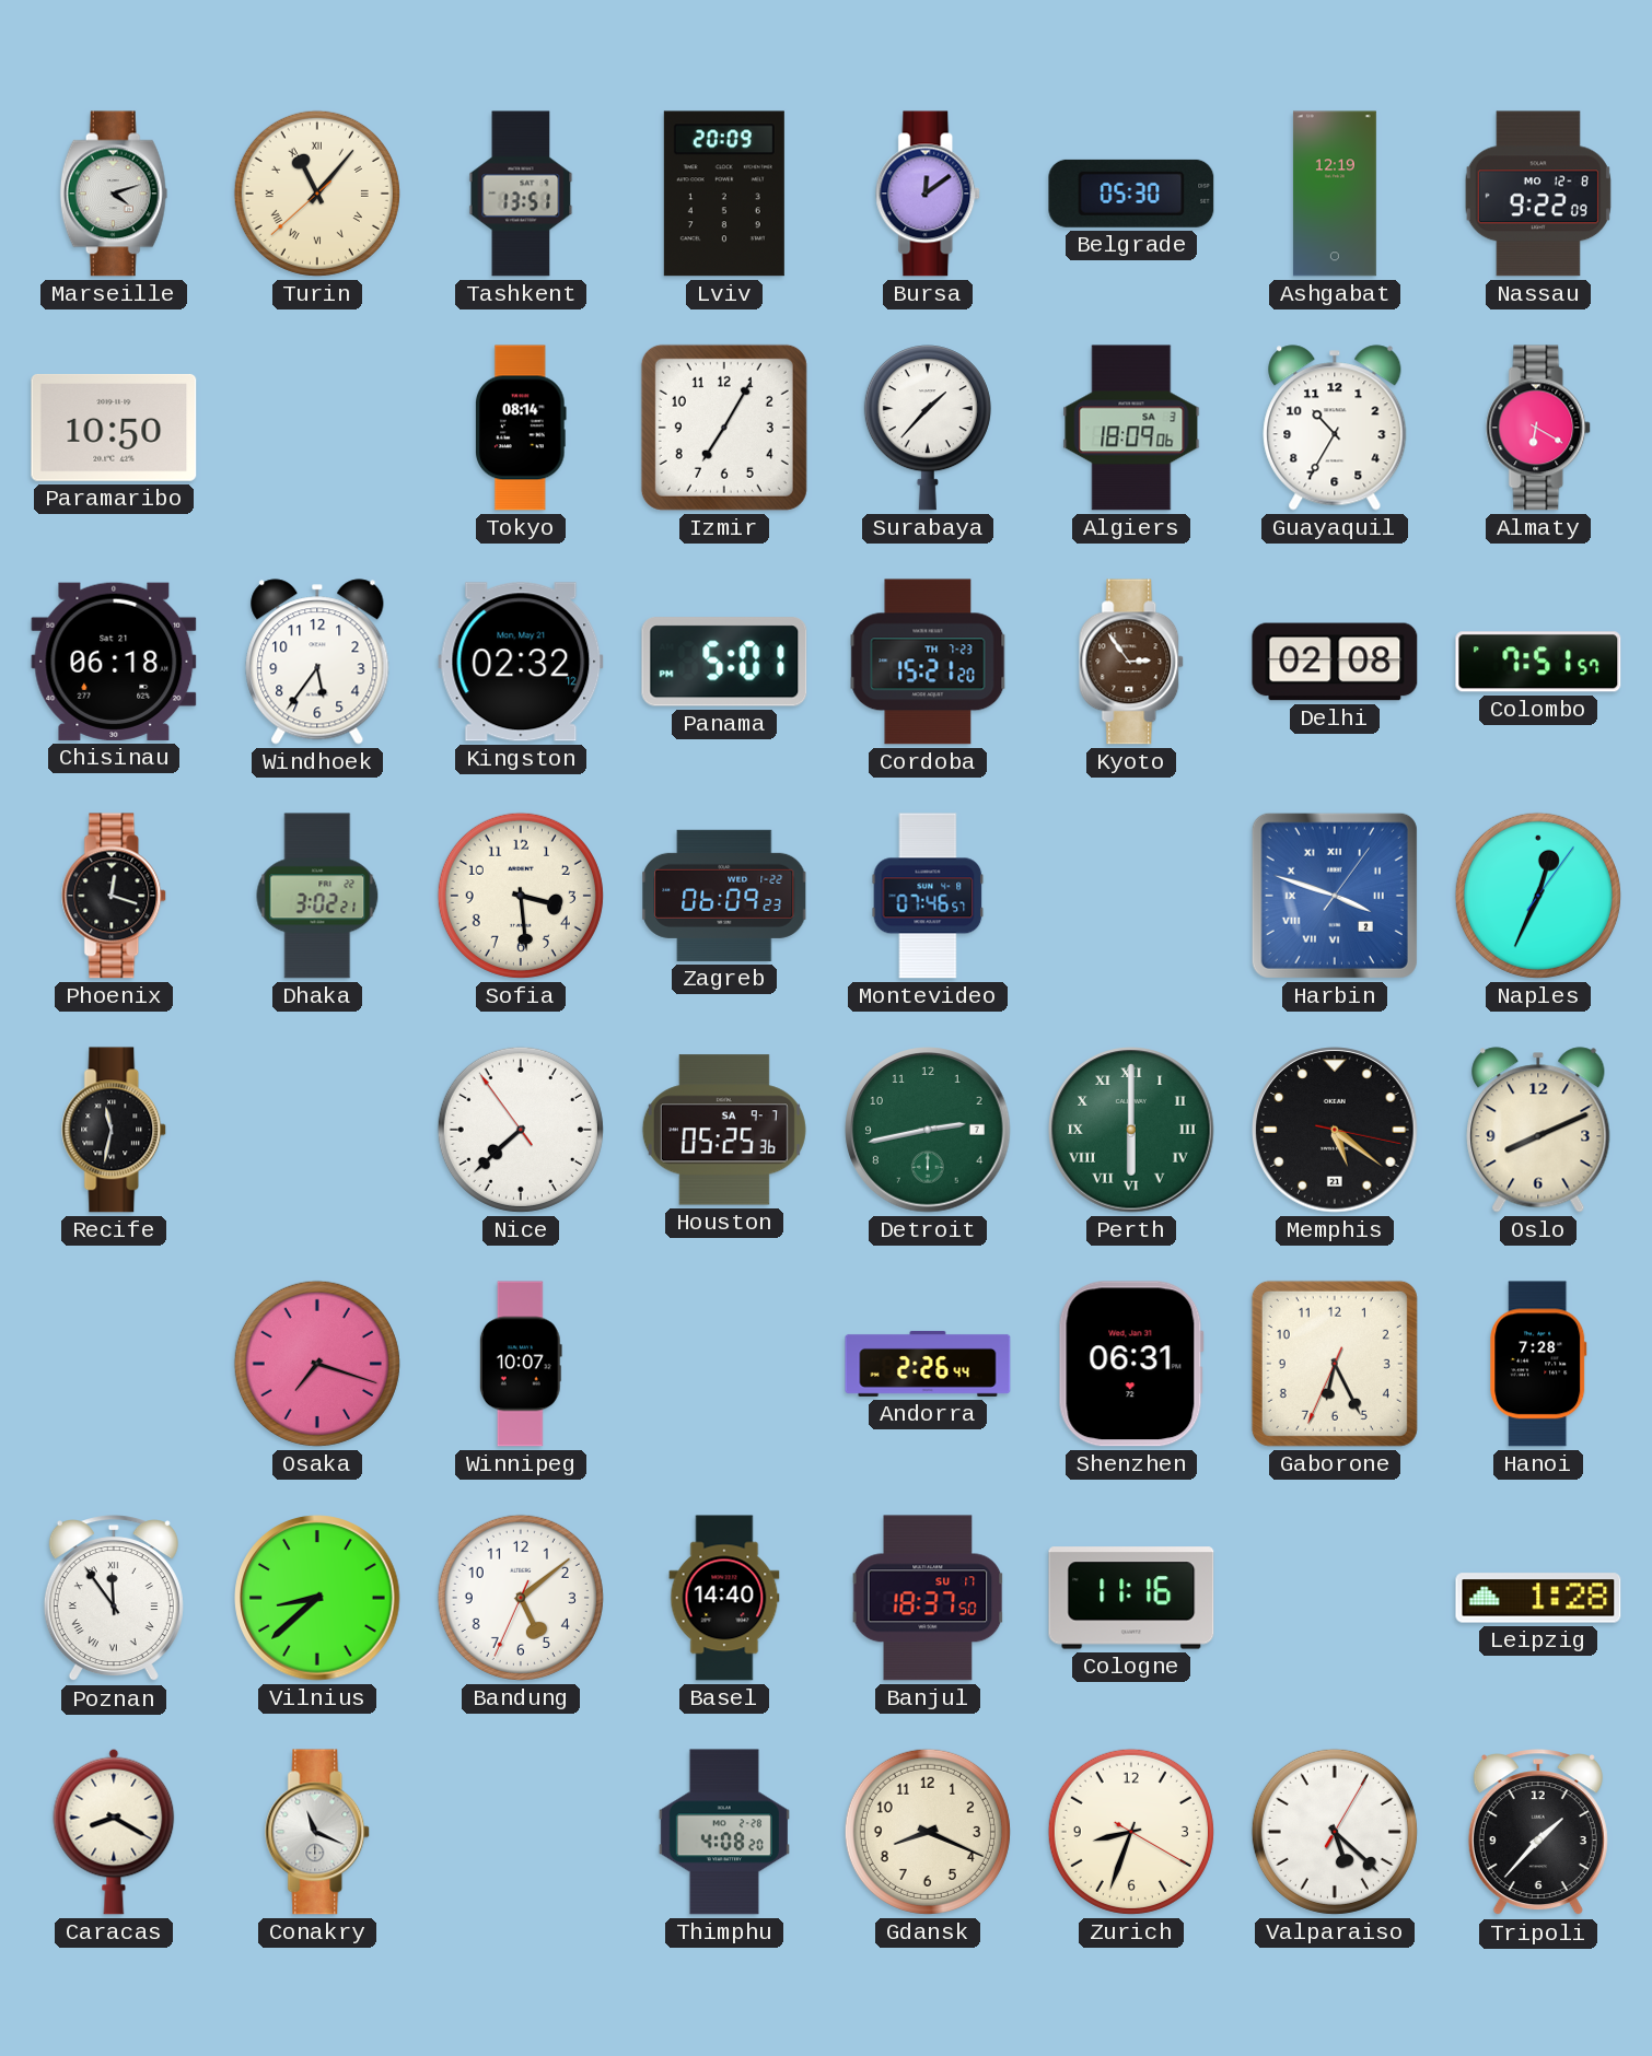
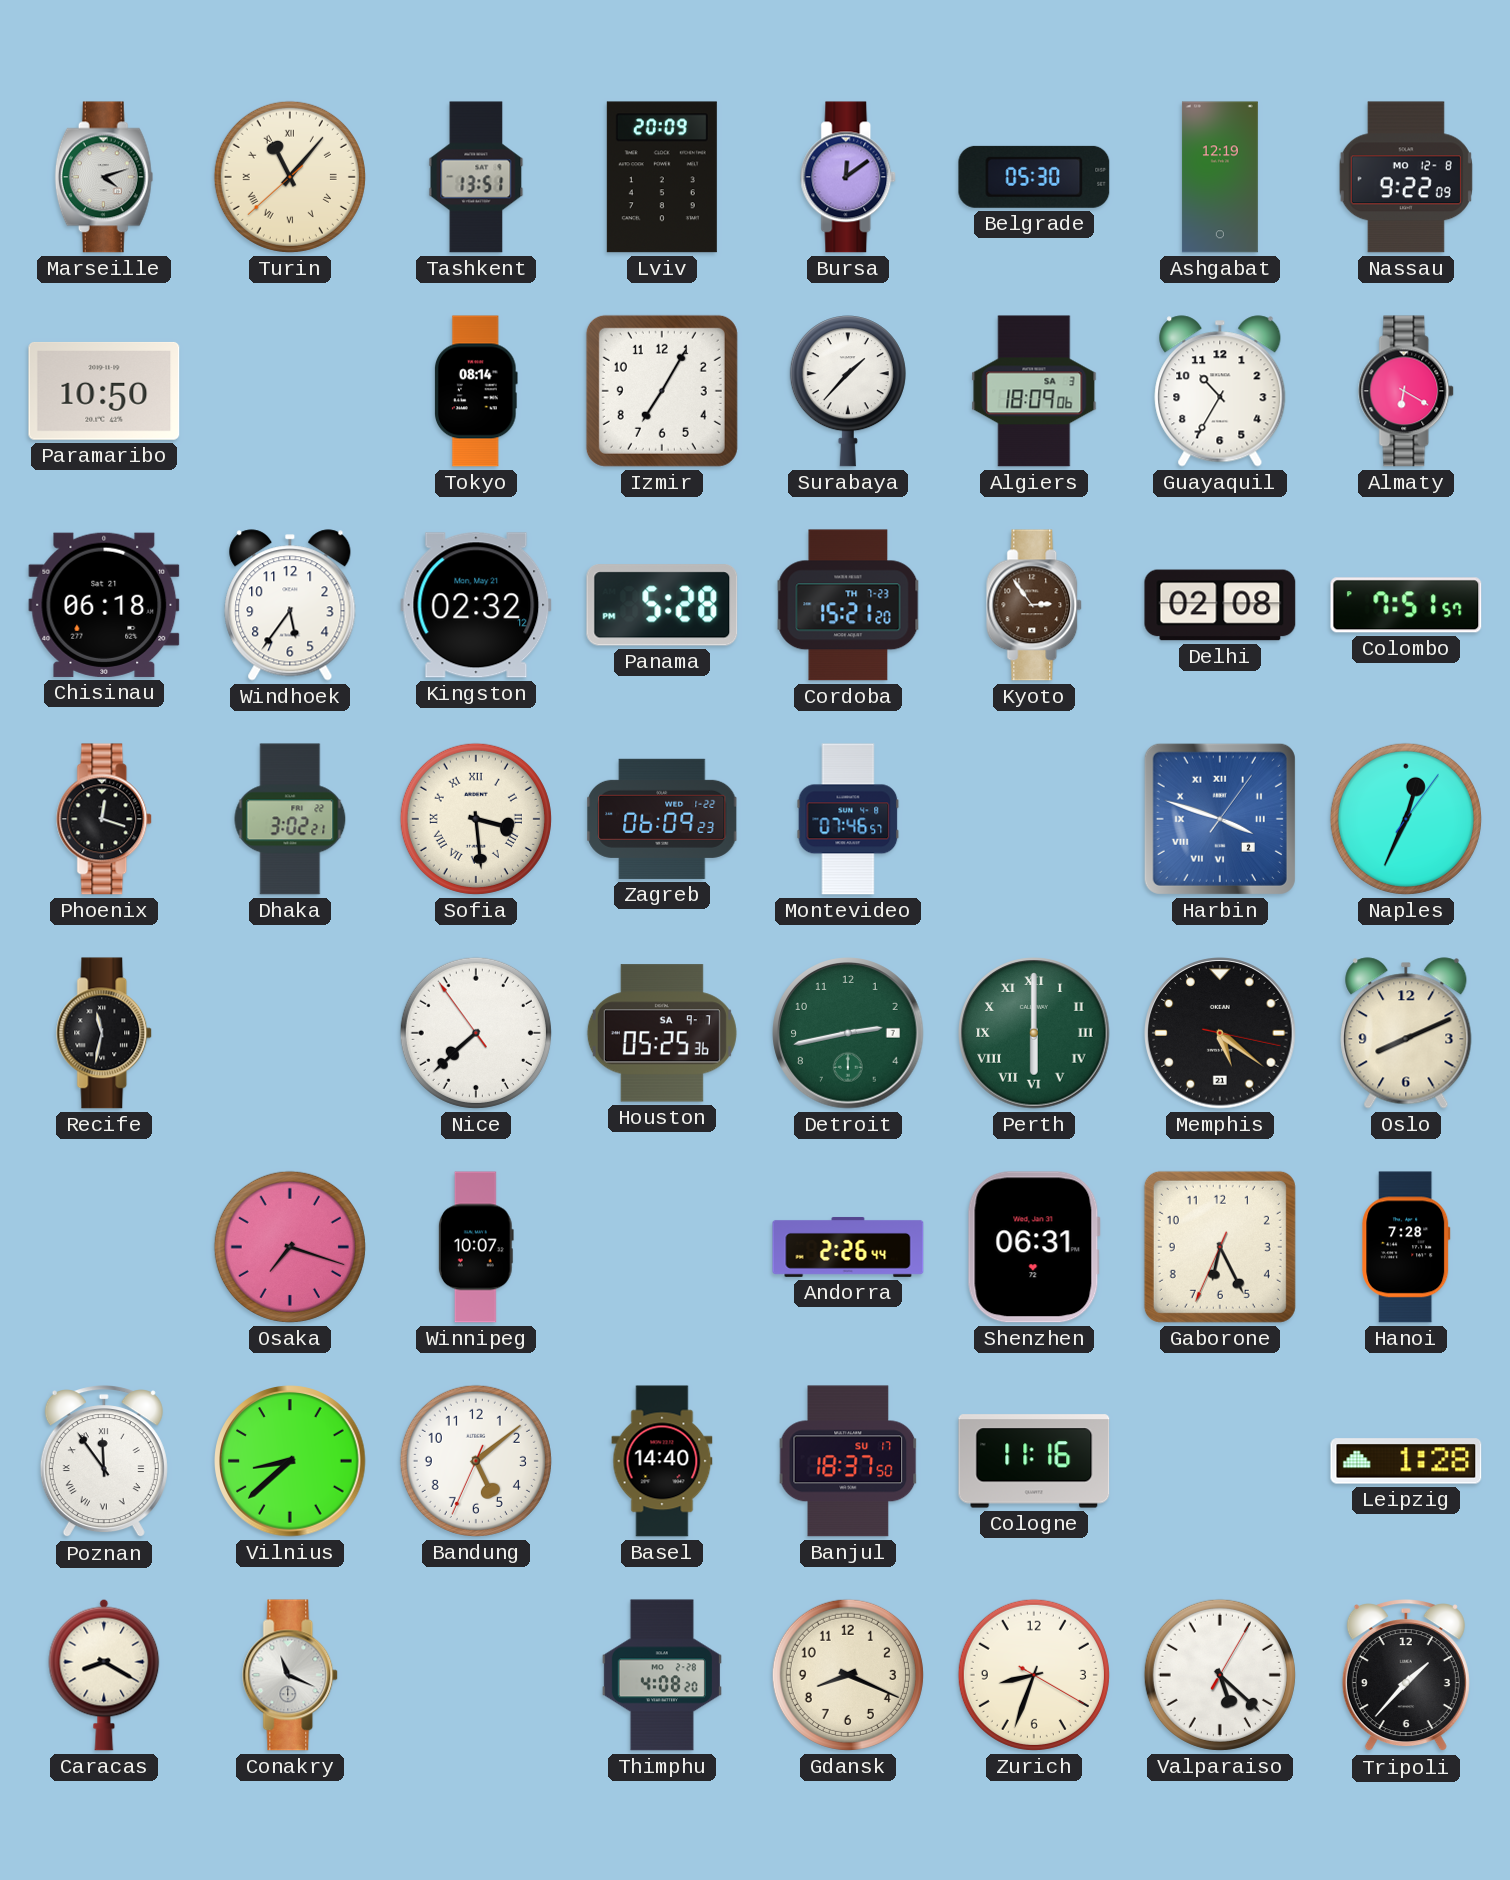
Panama: 5:01 -> 5:28
Sofia numerals: Arabic -> Roman
